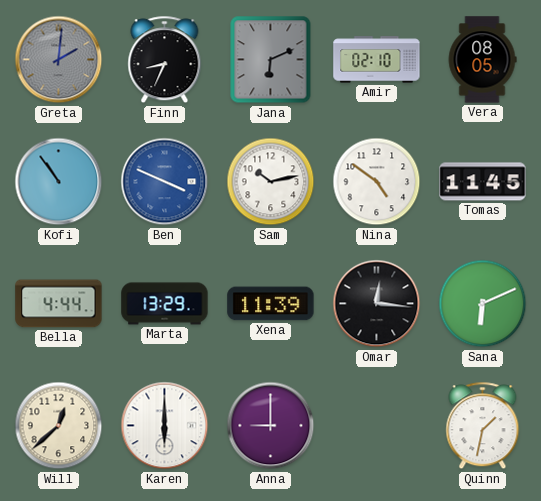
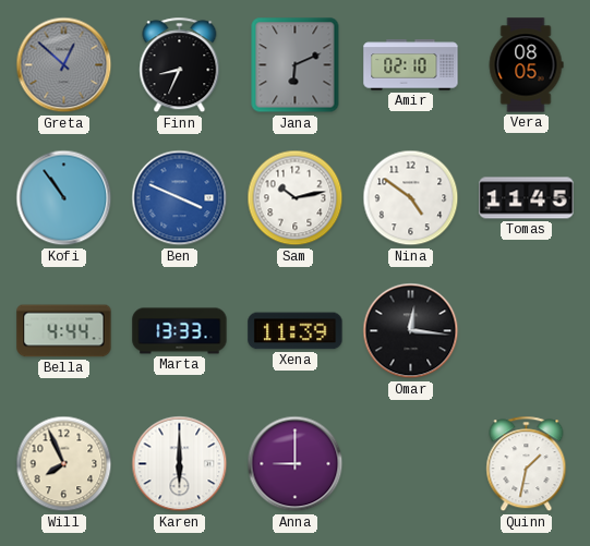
Greta: 2:01 -> 12:52
Marta: 13:29 -> 13:33
Sana: 6:11 -> none
Will: 12:38 -> 7:56
